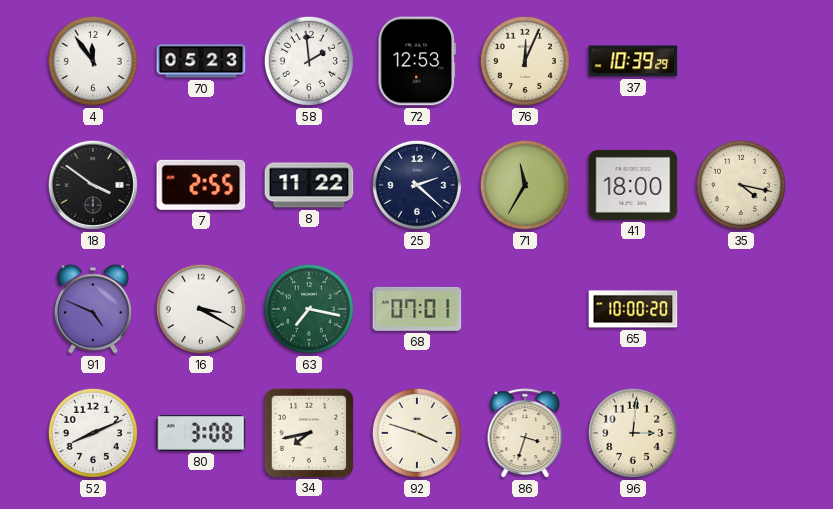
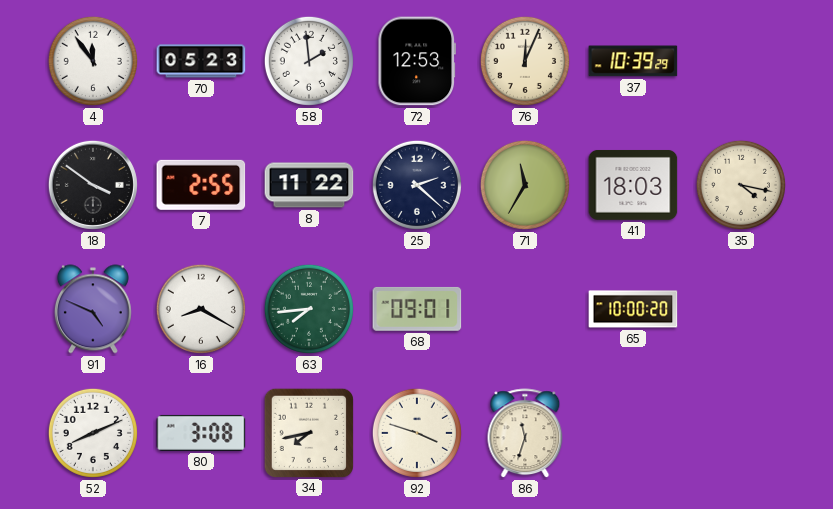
41: 18:00 -> 18:03
16: 3:20 -> 8:20
63: 7:17 -> 7:44
68: 07:01 -> 09:01
86: 3:33 -> 11:33
96: 3:01 -> none
